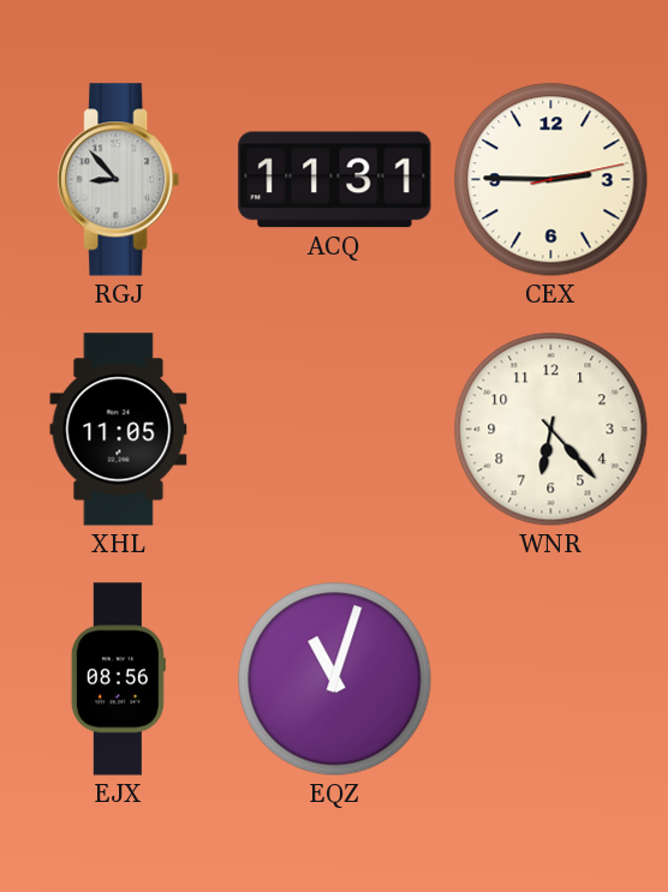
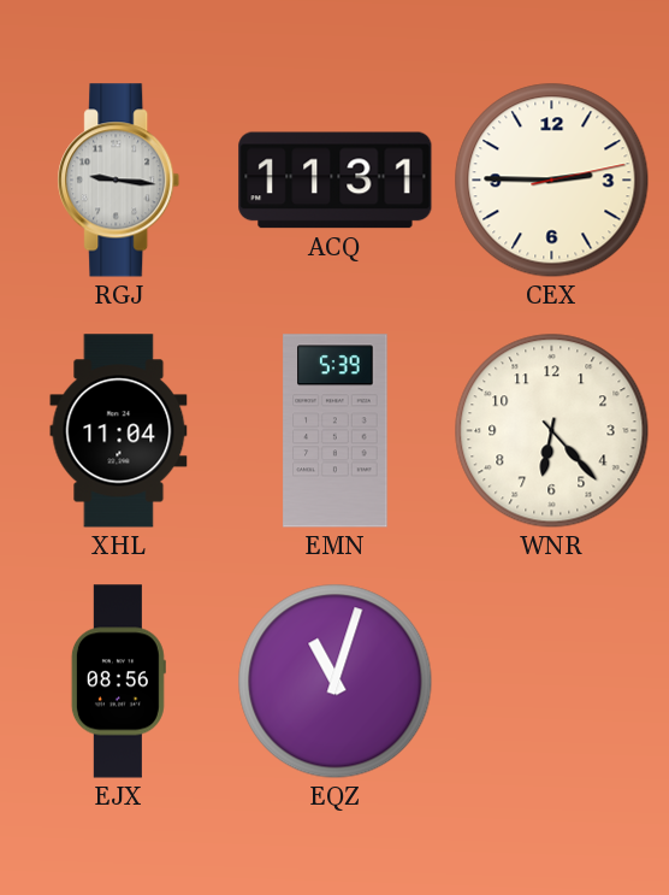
RGJ: 8:53 -> 9:16
XHL: 11:05 -> 11:04
EMN: none -> 5:39
